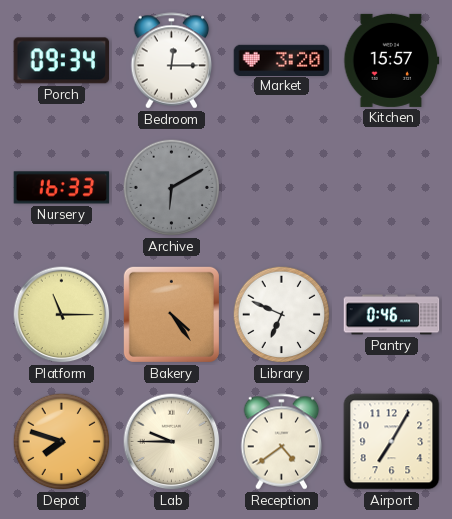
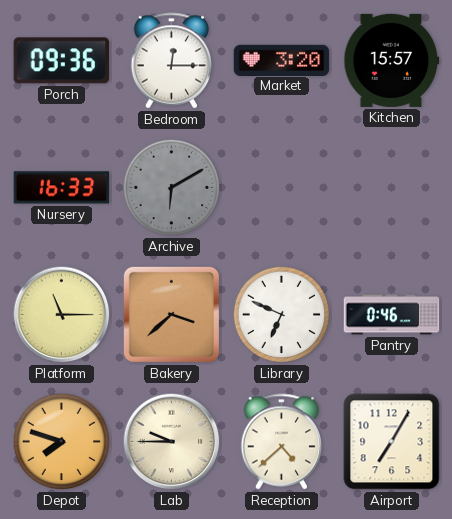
Porch: 09:34 -> 09:36
Bakery: 4:24 -> 3:38
Reception: 4:39 -> 4:38
